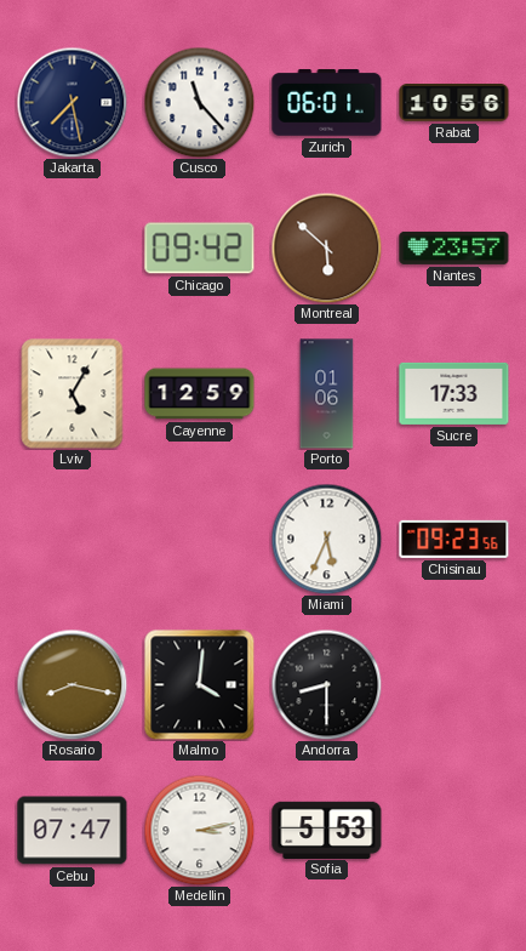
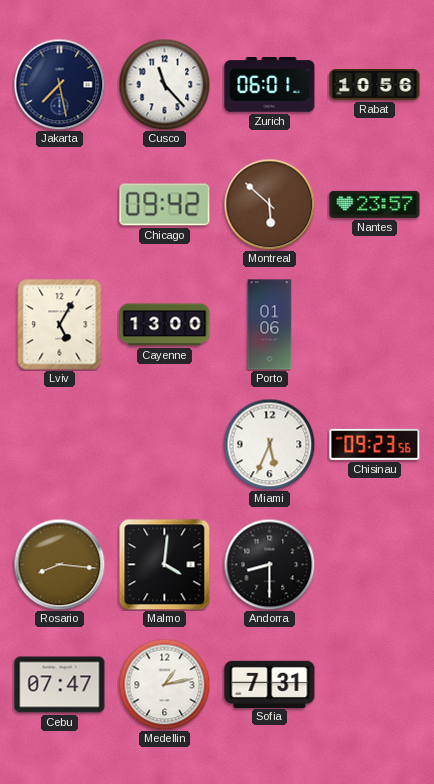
Cayenne: 12:59 -> 13:00
Sucre: 17:33 -> none
Rosario: 8:17 -> 8:16
Medellin: 3:13 -> 1:13
Sofia: 5:53 -> 7:31
